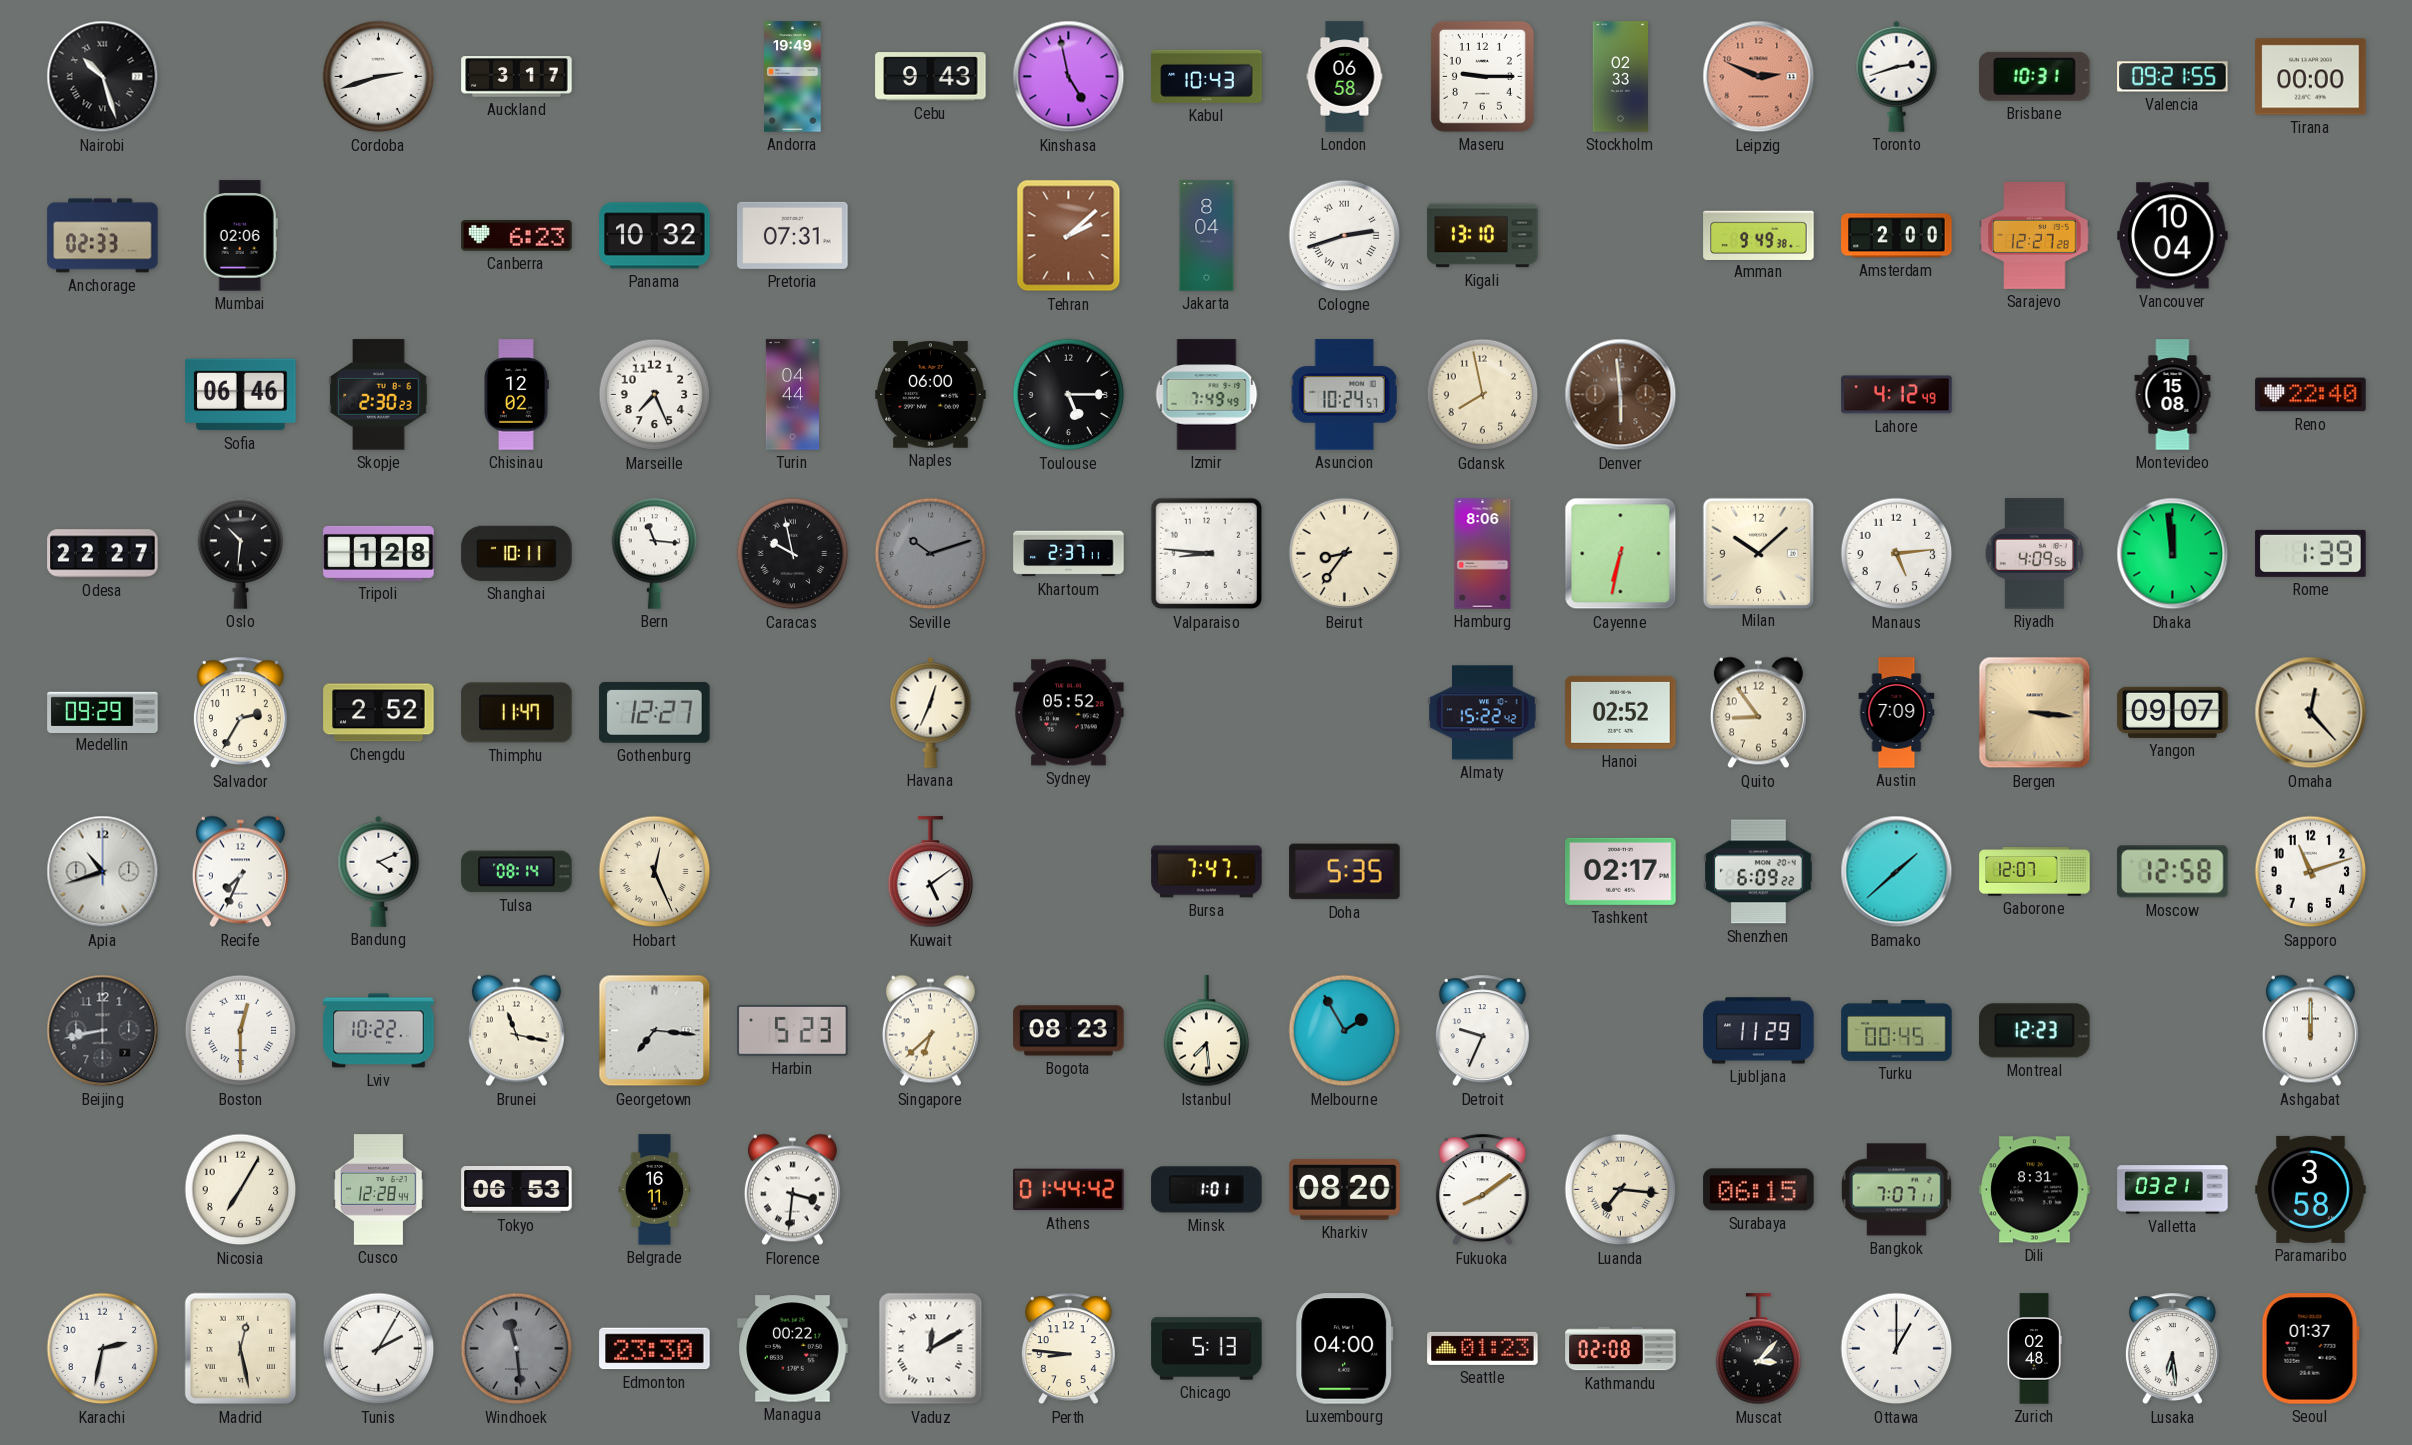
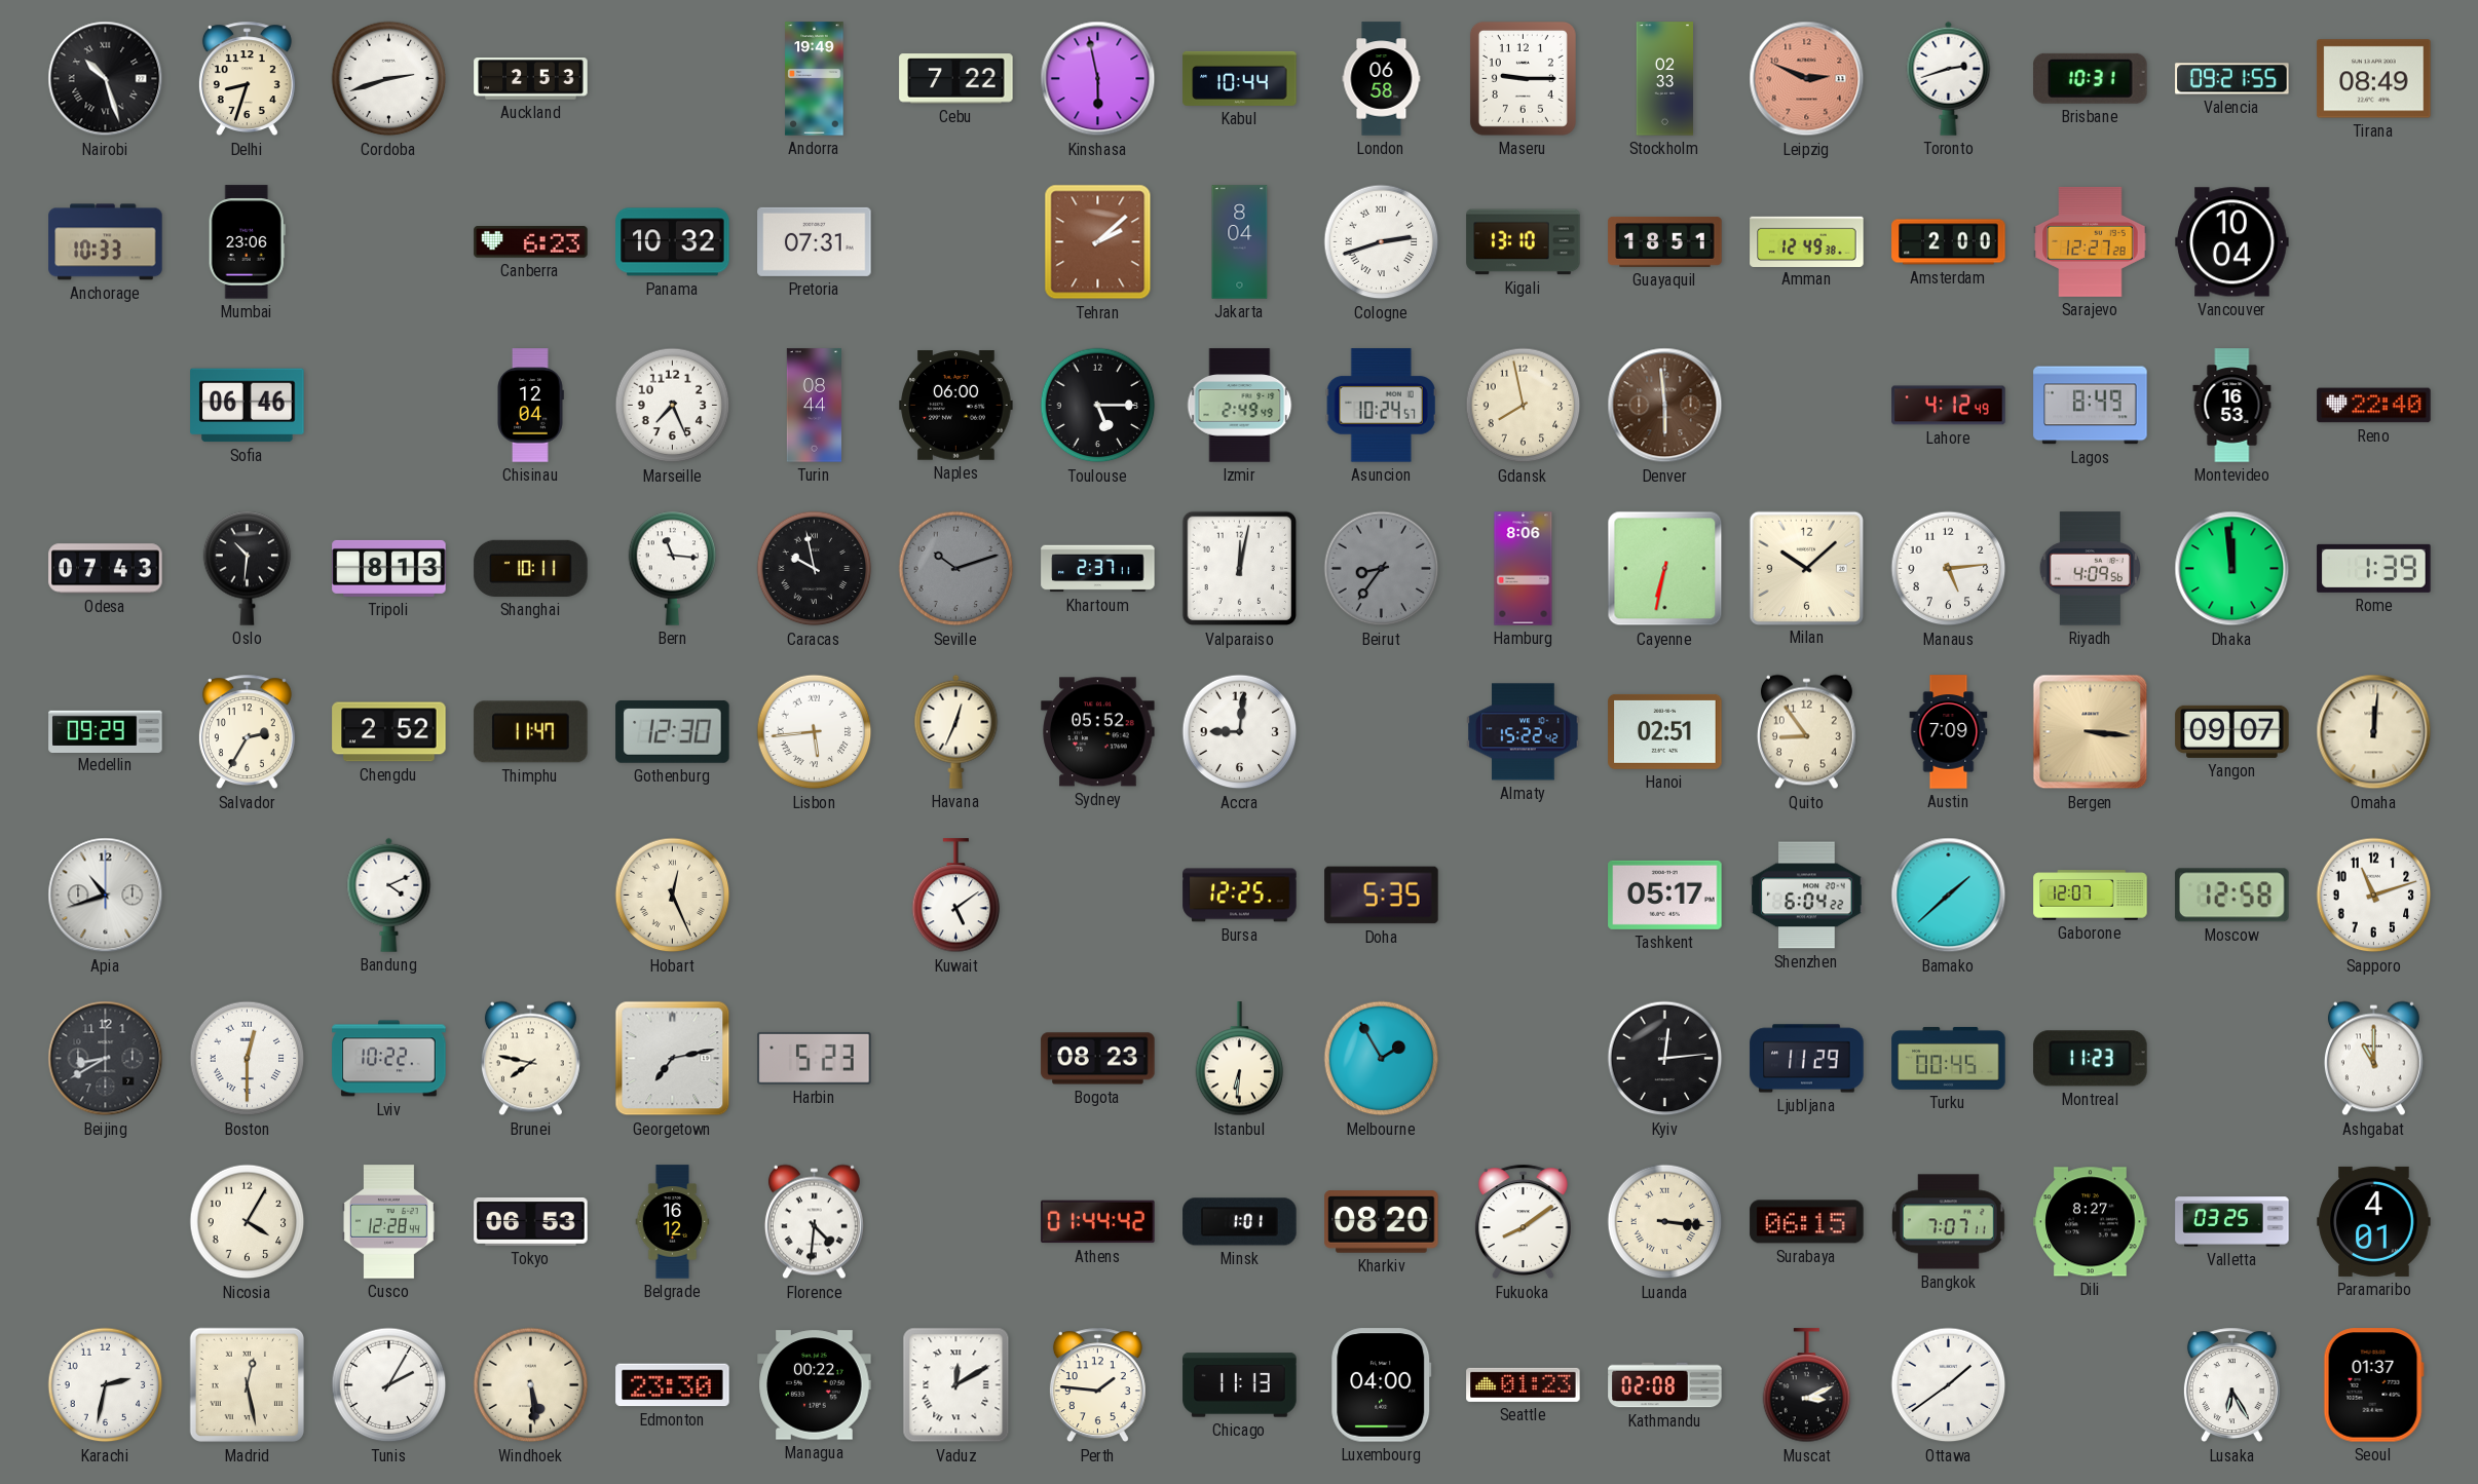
Delhi: none -> 8:33
Auckland: 3:17 -> 2:53
Cebu: 9:43 -> 7:22
Kinshasa: 4:58 -> 5:58
Kabul: 10:43 -> 10:44
Tirana: 00:00 -> 08:49
Anchorage: 02:33 -> 10:33
Mumbai: 02:06 -> 23:06
Guayaquil: none -> 18:51
Amman: 9:49 -> 12:49
Skopje: 2:30 -> none
Chisinau: 12:02 -> 12:04
Turin: 04:44 -> 08:44
Izmir: 7:49 -> 2:49
Lagos: none -> 8:49
Montevideo: 15:08 -> 16:53
Odesa: 22:27 -> 07:43
Tripoli: 1:28 -> 8:13
Valparaiso: 8:46 -> 12:02
Beirut dial: cream -> grey
Gothenburg: 12:27 -> 12:30
Lisbon: none -> 5:44
Accra: none -> 9:01
Hanoi: 02:52 -> 02:51
Omaha: 12:23 -> 12:01
Recife: 7:34 -> none
Tulsa: 08:14 -> none
Bursa: 7:47 -> 12:25
Tashkent: 02:17 -> 05:17
Shenzhen: 6:09 -> 6:04
Beijing: 8:43 -> 8:40
Brunei: 11:17 -> 7:47
Georgetown: 7:16 -> 7:13
Singapore: 6:38 -> none
Istanbul: 7:29 -> 6:31
Detroit: 9:34 -> none
Kyiv: none -> 12:14
Montreal: 12:23 -> 11:23
Ashgabat: 12:00 -> 11:00
Nicosia: 7:05 -> 4:05
Belgrade: 16:11 -> 16:12
Florence: 3:31 -> 4:31
Luanda: 7:16 -> 3:16
Dili: 8:31 -> 8:27
Valletta: 03:21 -> 03:25
Paramaribo: 3:58 -> 4:01
Windhoek: 11:29 -> 5:29
Windhoek dial: grey -> cream
Perth: 8:46 -> 1:46
Chicago: 5:13 -> 11:13
Muscat: 3:07 -> 3:11
Ottawa: 1:00 -> 1:39
Zurich: 02:48 -> none
Lusaka: 6:29 -> 6:25
